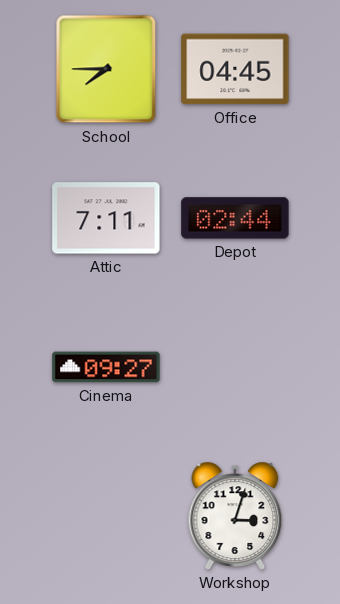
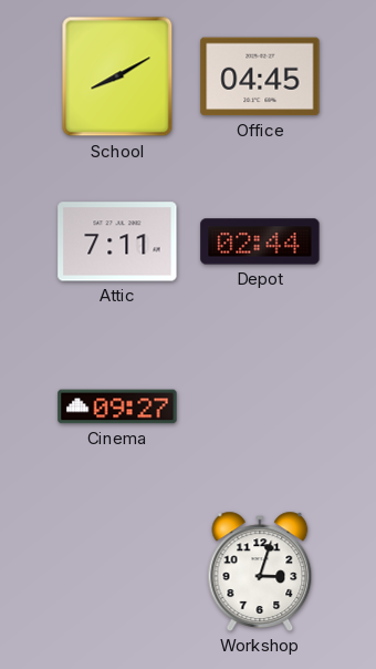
School: 7:45 -> 8:10
